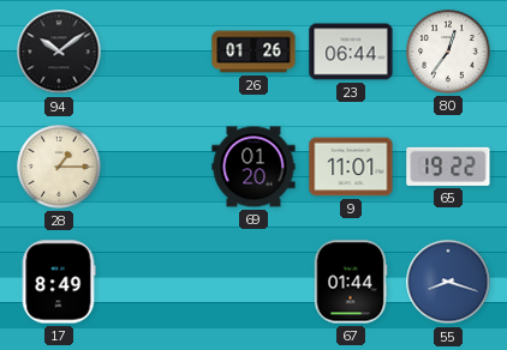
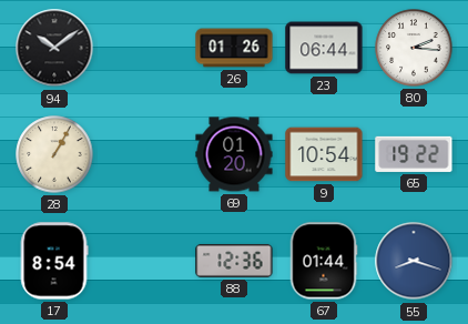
80: 12:36 -> 2:16
28: 1:15 -> 1:05
9: 11:01 -> 10:54
17: 8:49 -> 8:54
88: none -> 12:36
